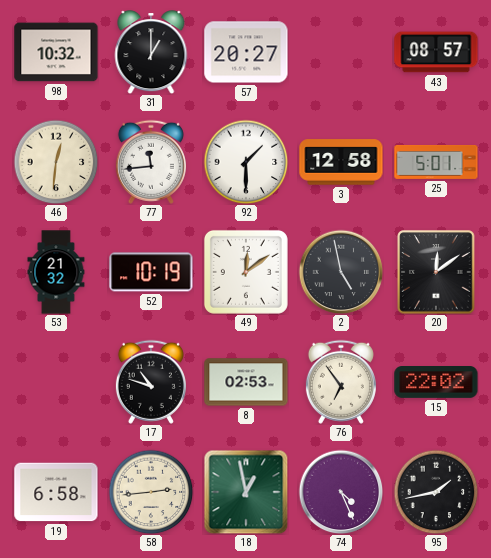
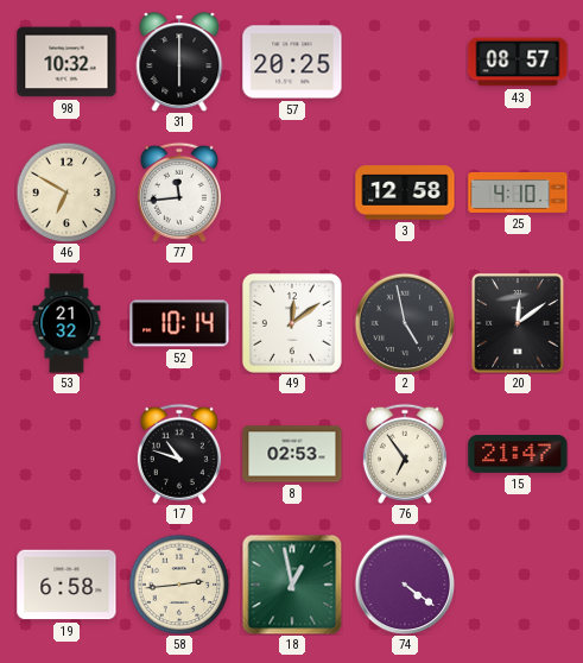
31: 1:00 -> 6:00
57: 20:27 -> 20:25
46: 12:31 -> 6:50
92: 1:30 -> none
25: 5:01 -> 4:10
52: 10:19 -> 10:14
15: 22:02 -> 21:47
74: 4:26 -> 4:21
95: 1:43 -> none
